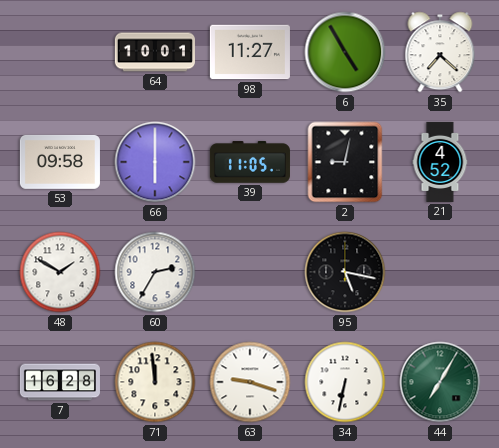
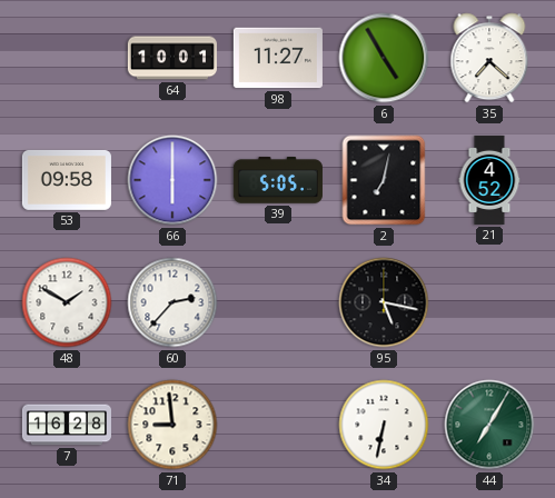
39: 11:05 -> 5:05
2: 9:02 -> 7:02
60: 2:35 -> 2:37
71: 11:59 -> 8:59
63: 9:18 -> none
